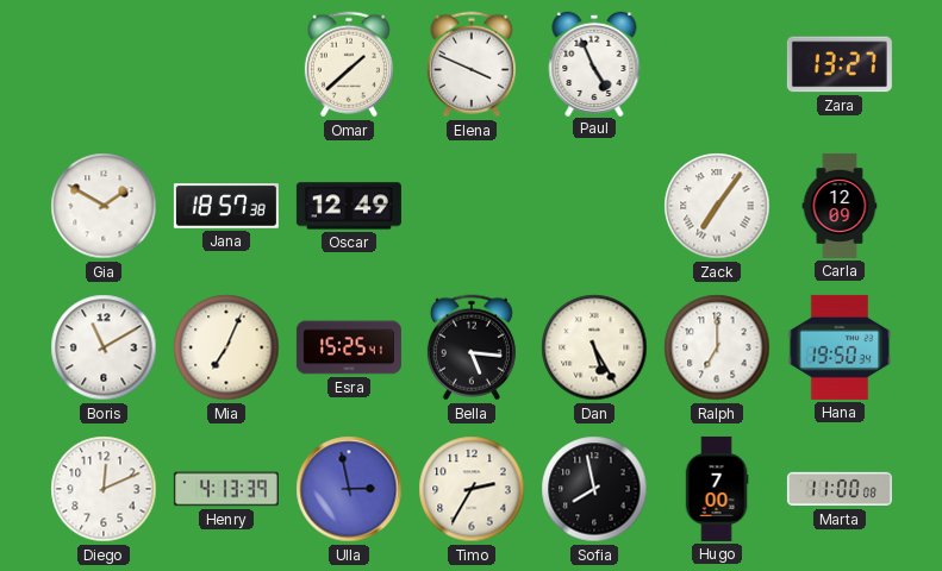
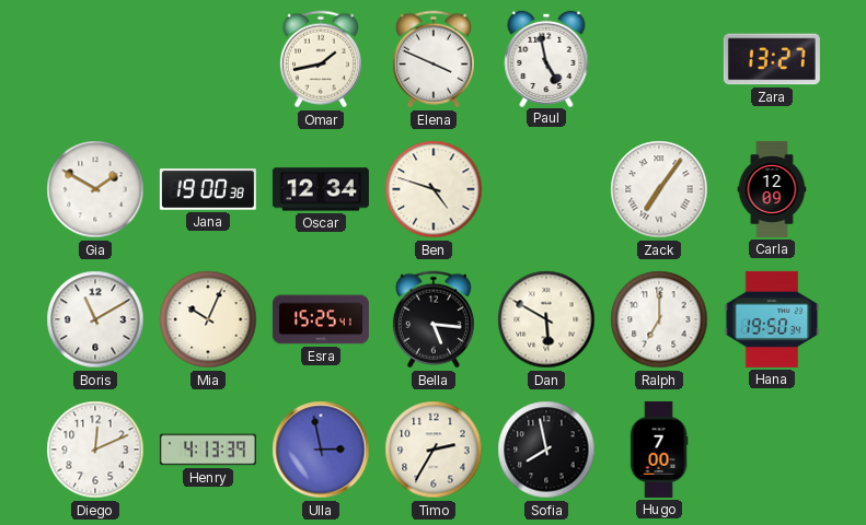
Omar: 1:38 -> 1:43
Paul: 4:56 -> 4:58
Jana: 18:57 -> 19:00
Oscar: 12:49 -> 12:34
Ben: none -> 4:48
Mia: 7:04 -> 10:04
Dan: 5:25 -> 5:50
Marta: 11:00 -> none
